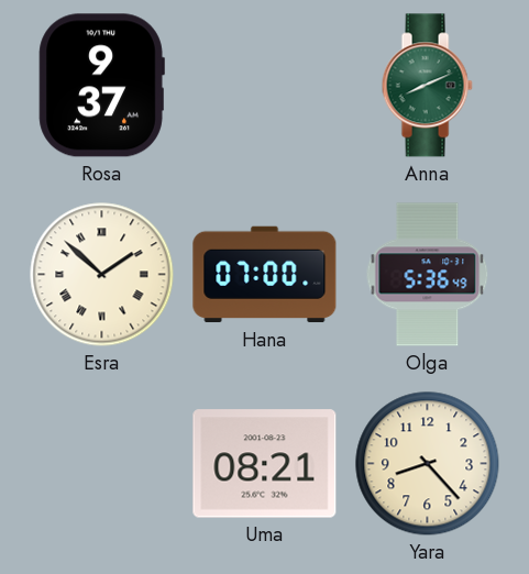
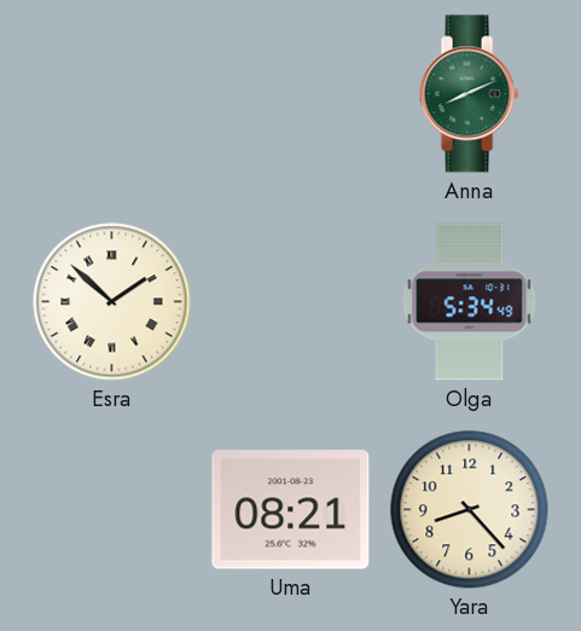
Rosa: 9:37 -> none
Hana: 07:00 -> none
Olga: 5:36 -> 5:34
